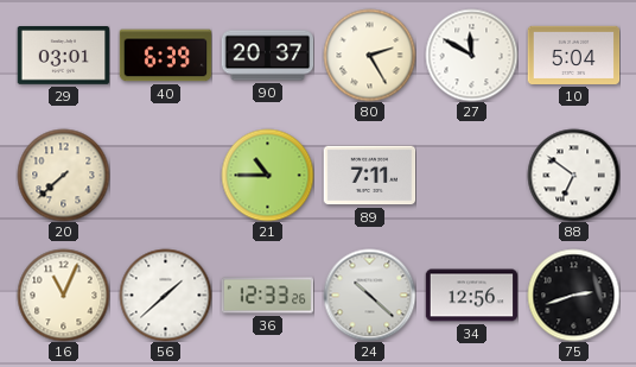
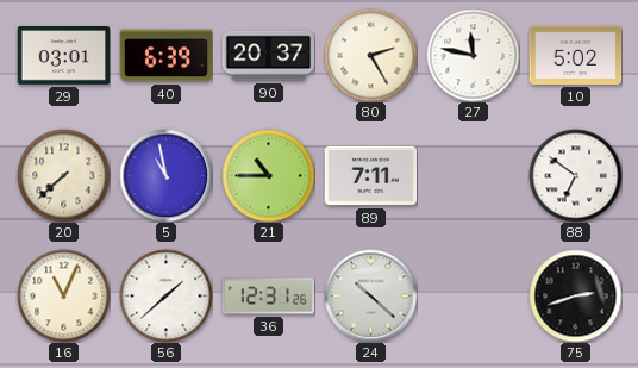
27: 11:50 -> 11:47
10: 5:04 -> 5:02
5: none -> 10:58
36: 12:33 -> 12:31
34: 12:56 -> none
